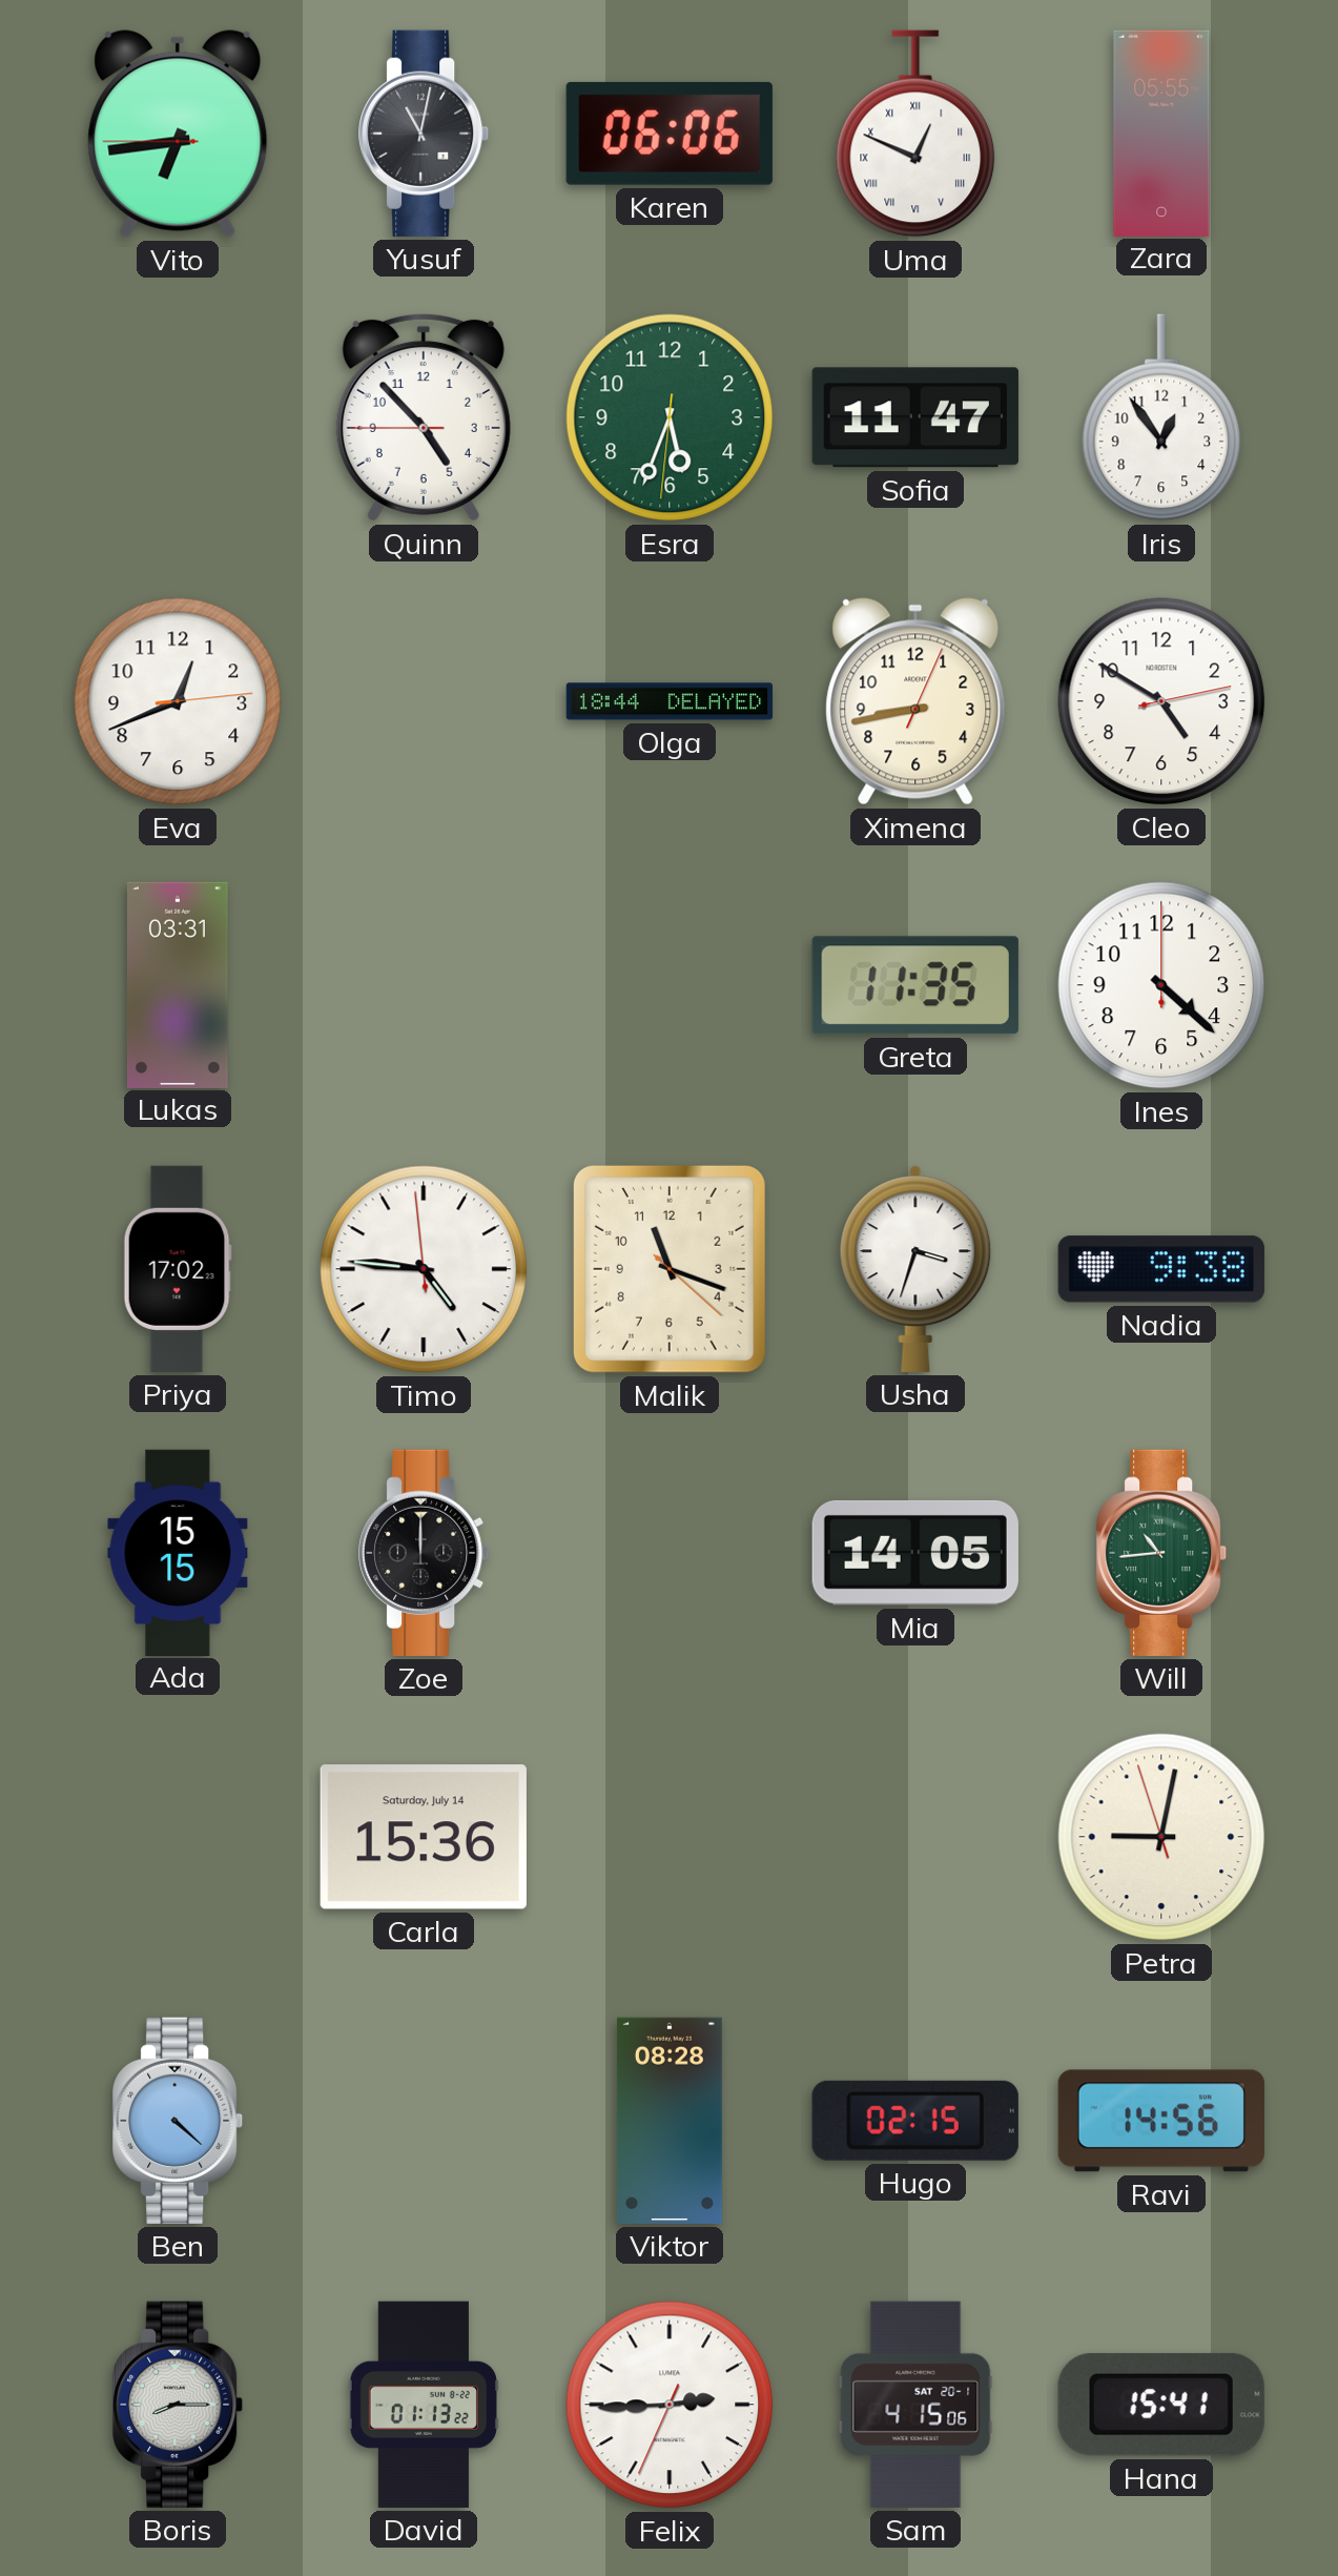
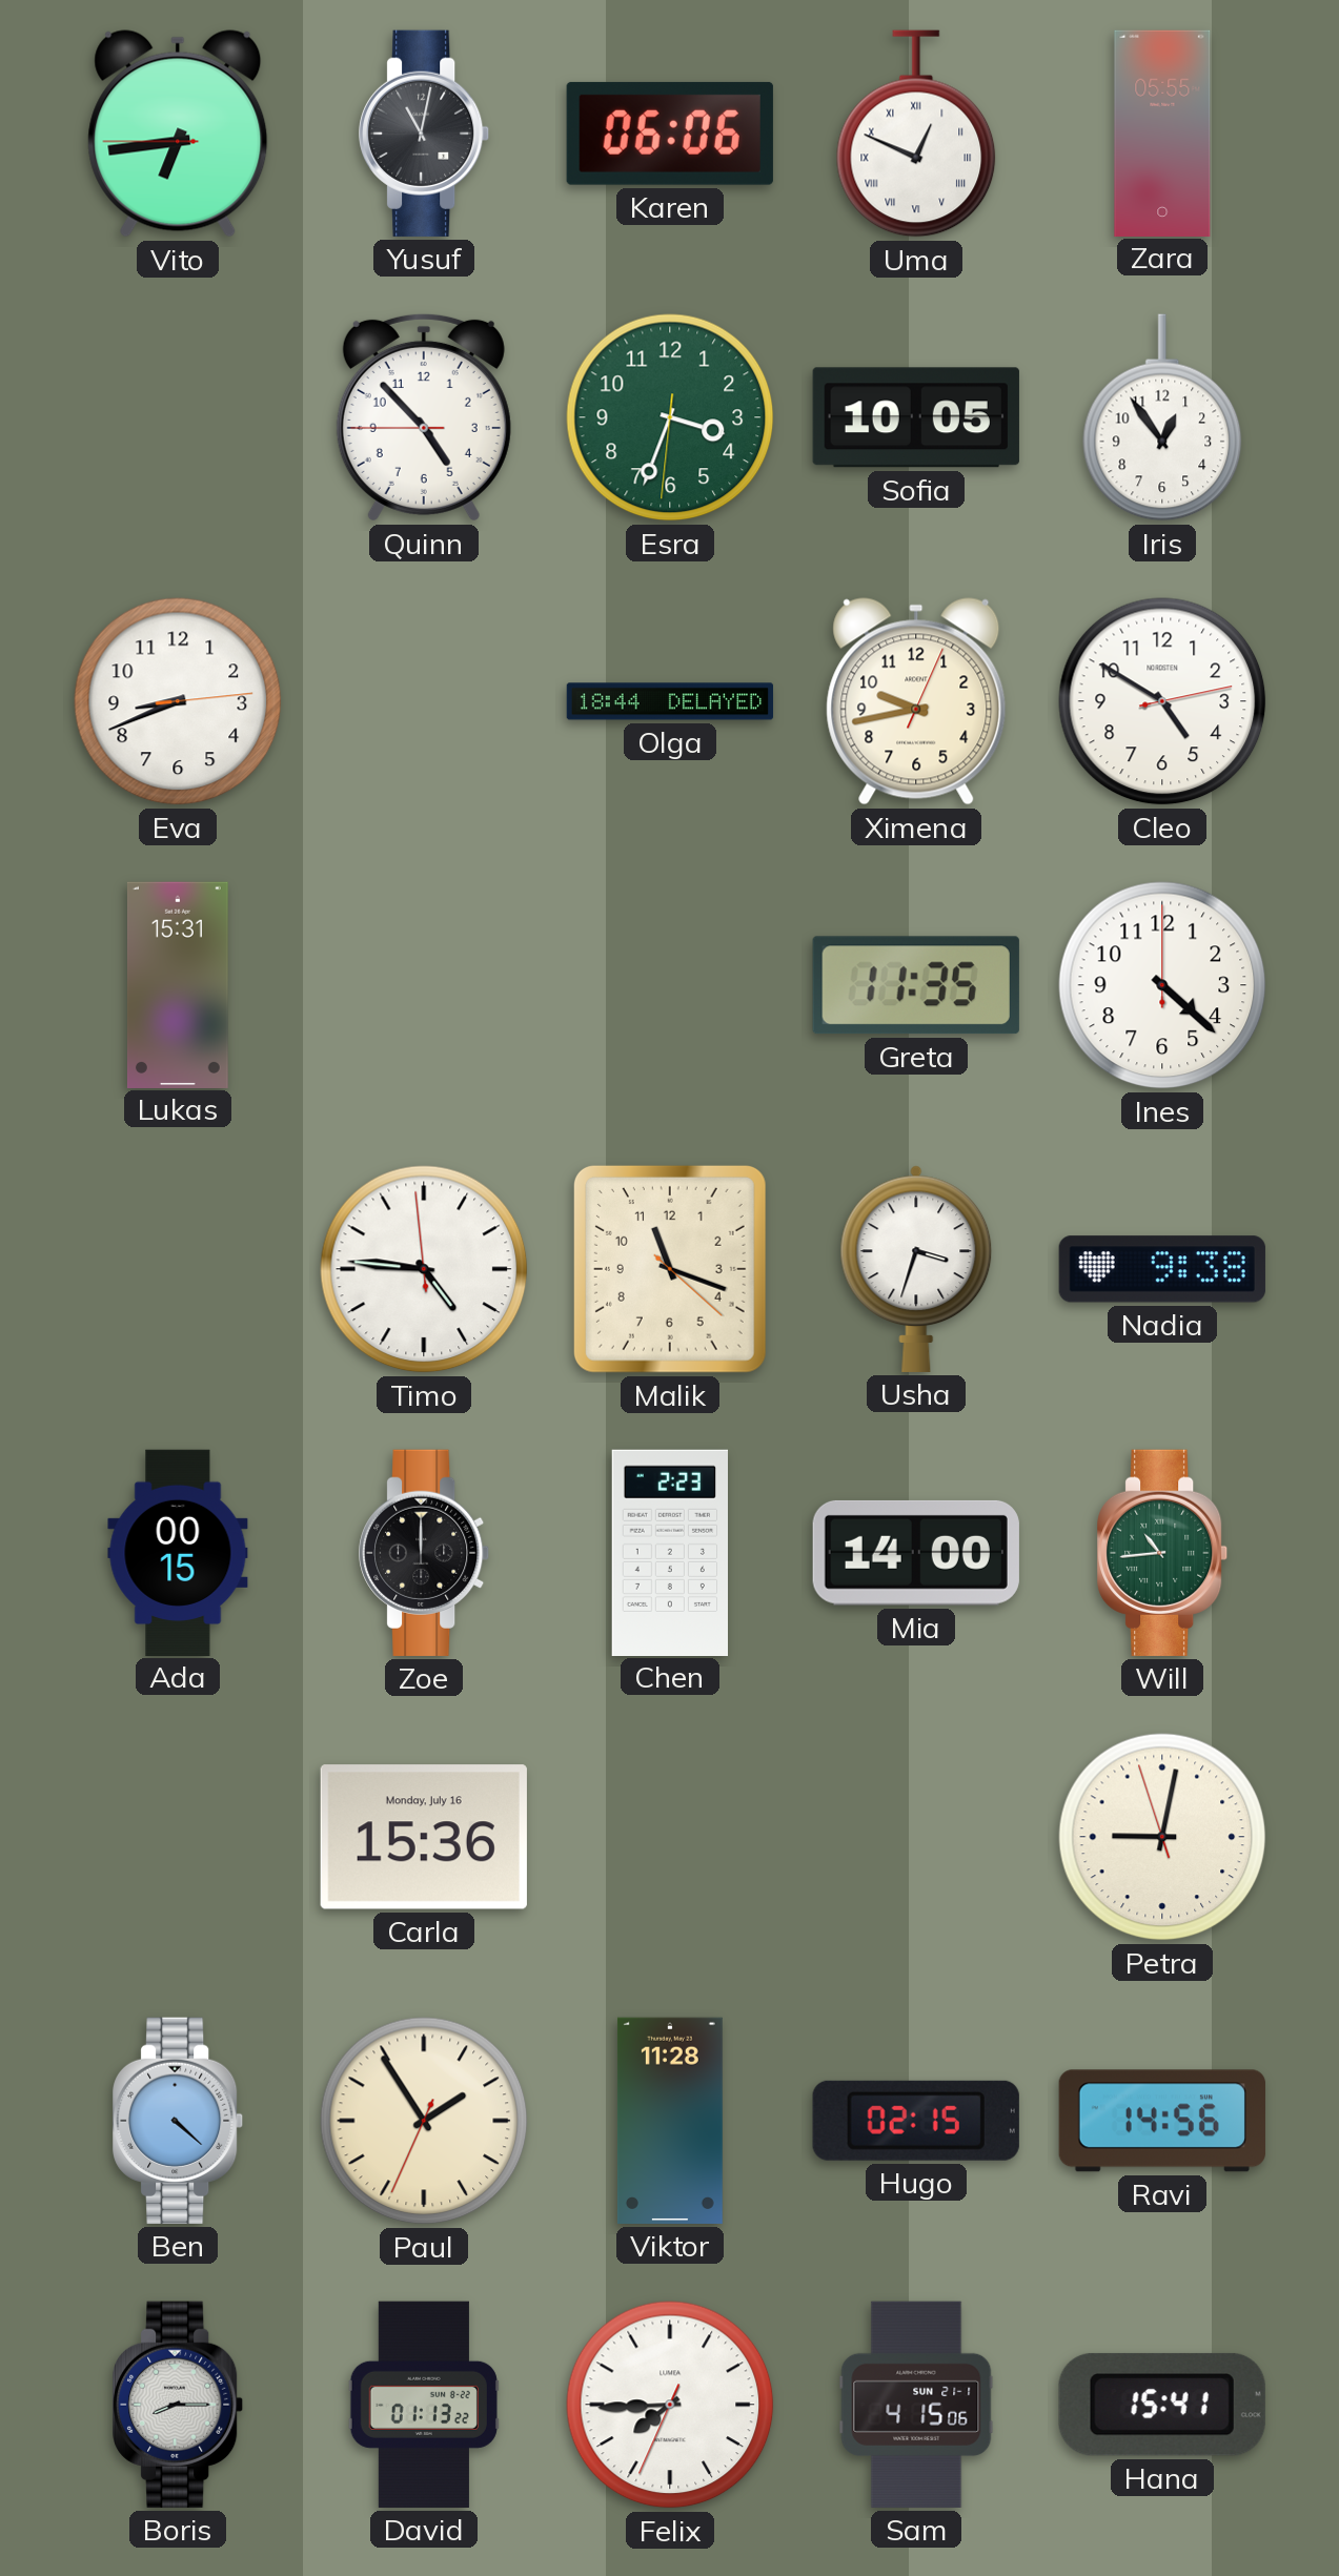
Esra: 5:33 -> 3:33
Sofia: 11:47 -> 10:05
Eva: 12:41 -> 8:41
Ximena: 8:43 -> 9:43
Lukas: 03:31 -> 15:31
Priya: 17:02 -> none
Ada: 15:15 -> 00:15
Chen: none -> 2:23
Mia: 14:05 -> 14:00
Carla date: Saturday, July 14 -> Monday, July 16
Paul: none -> 1:54
Viktor: 08:28 -> 11:28
Felix: 2:44 -> 7:44
Sam date: SAT 20-1 -> SUN 21-1
